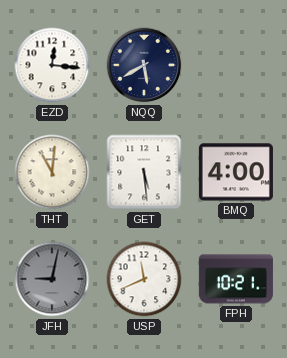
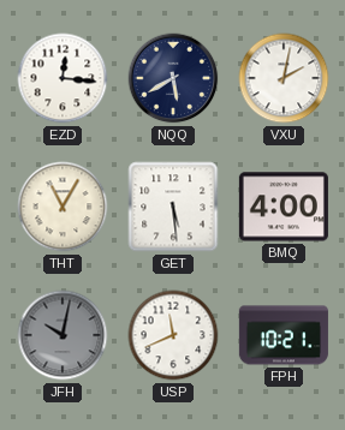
VXU: none -> 2:02
THT: 11:01 -> 11:05
JFH: 9:02 -> 10:02
